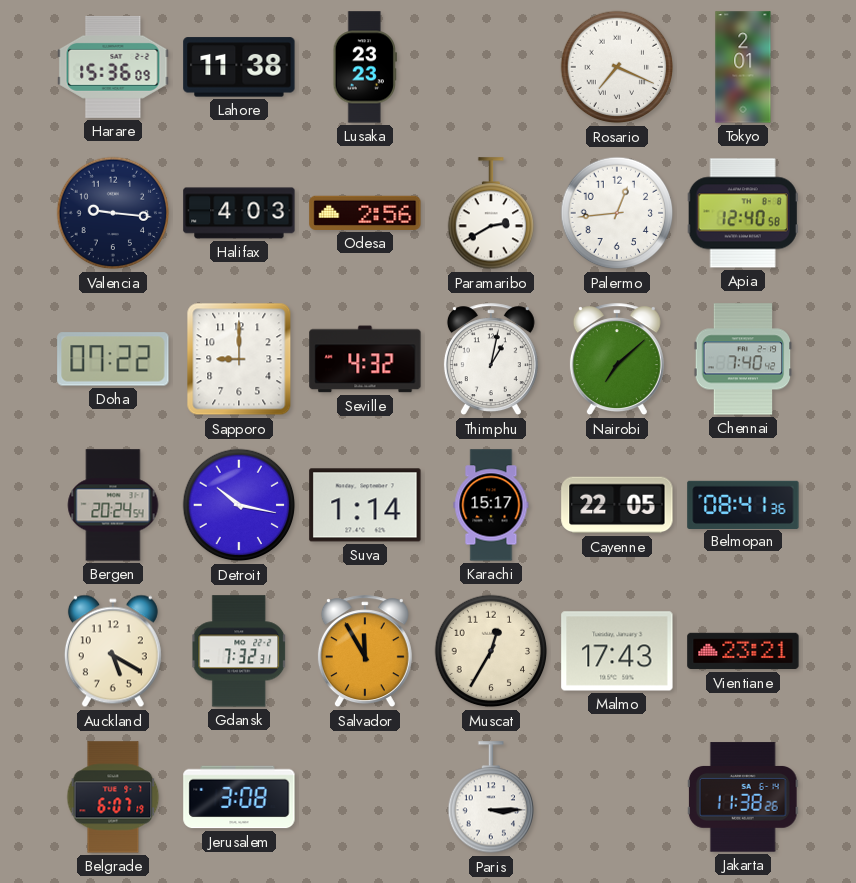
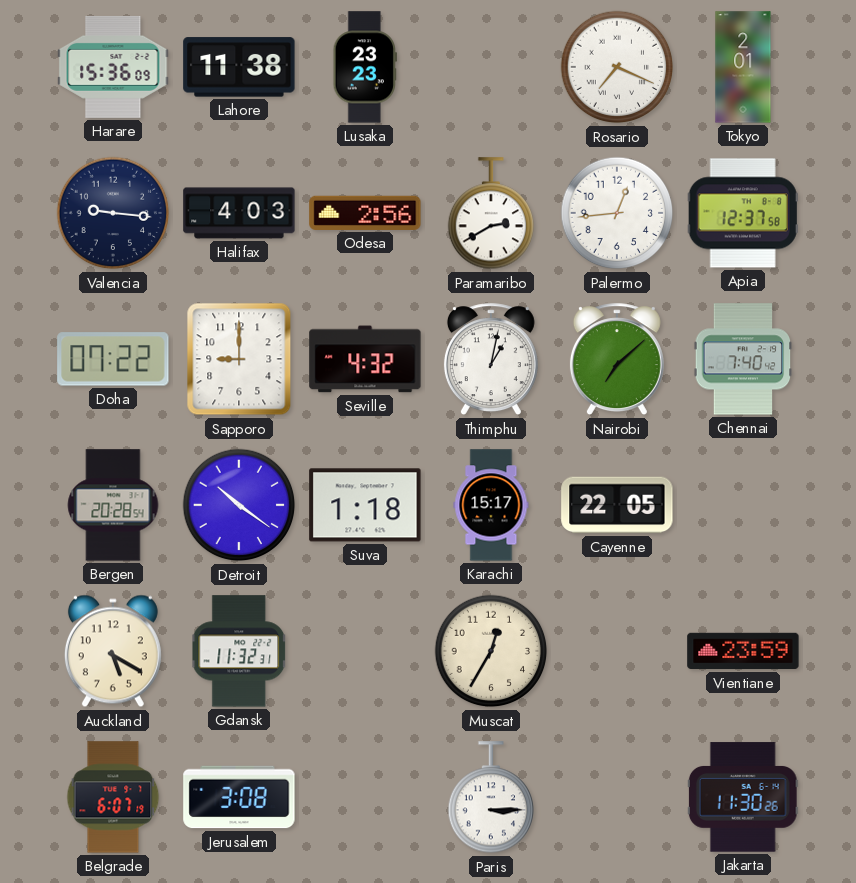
Apia: 12:40 -> 12:37
Bergen: 20:24 -> 20:28
Detroit: 10:17 -> 10:21
Suva: 1:14 -> 1:18
Belmopan: 08:41 -> none
Gdansk: 7:32 -> 11:32
Salvador: 11:55 -> none
Malmo: 17:43 -> none
Vientiane: 23:21 -> 23:59
Jakarta: 11:38 -> 11:30
